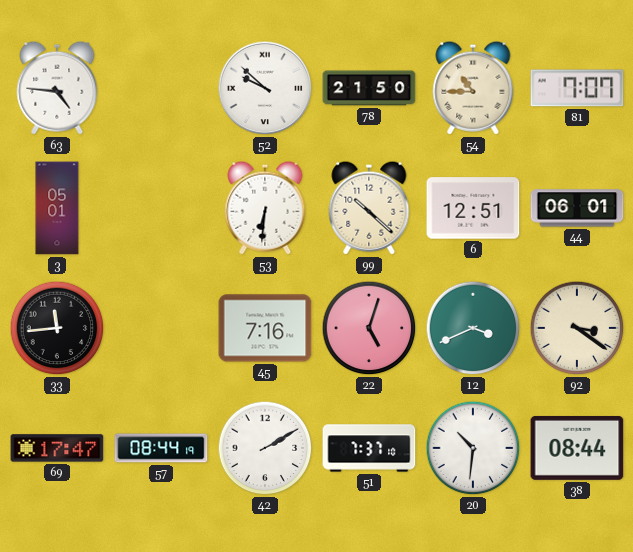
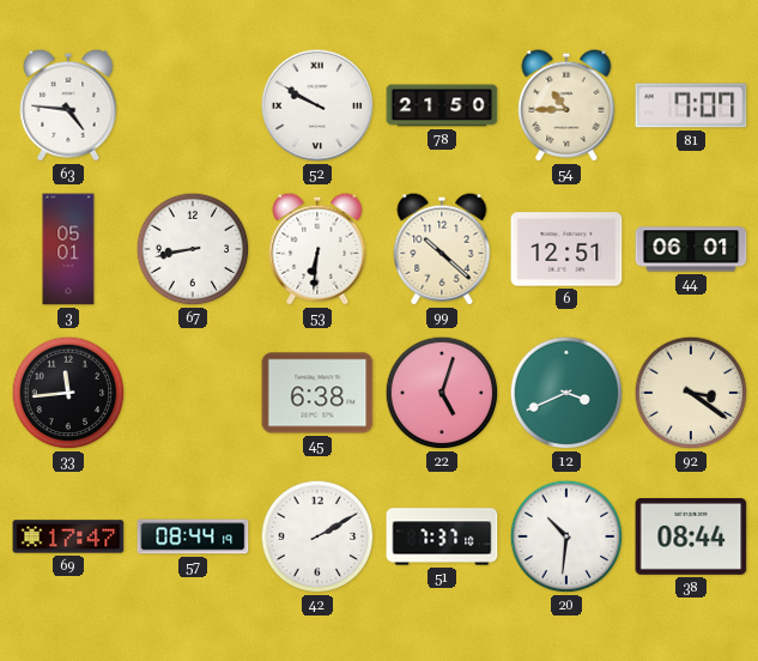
52: 9:52 -> 9:50
67: none -> 8:43
45: 7:16 -> 6:38
